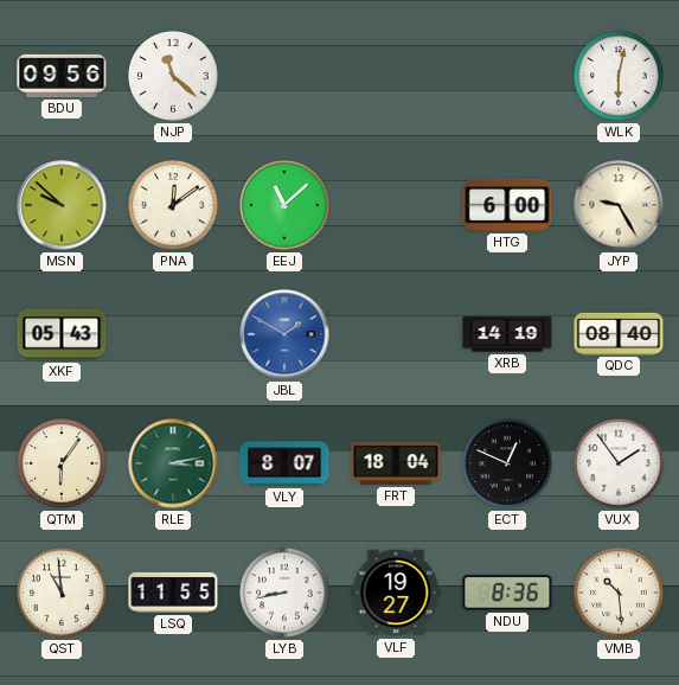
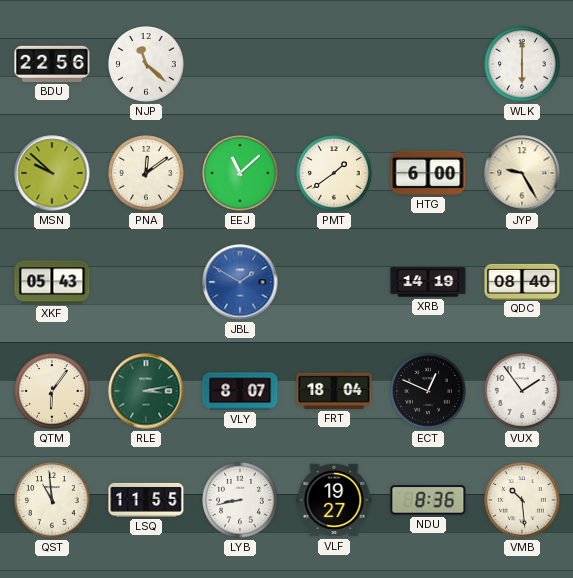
BDU: 09:56 -> 22:56
WLK: 6:02 -> 6:00
PMT: none -> 1:39
